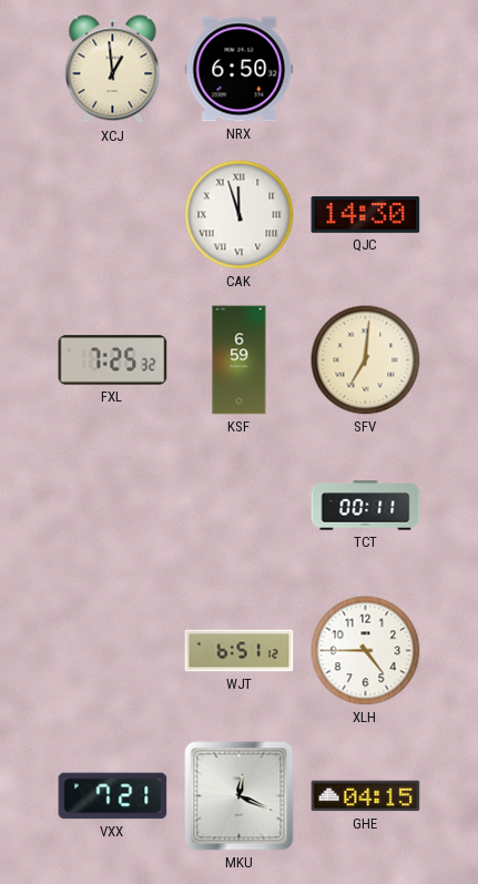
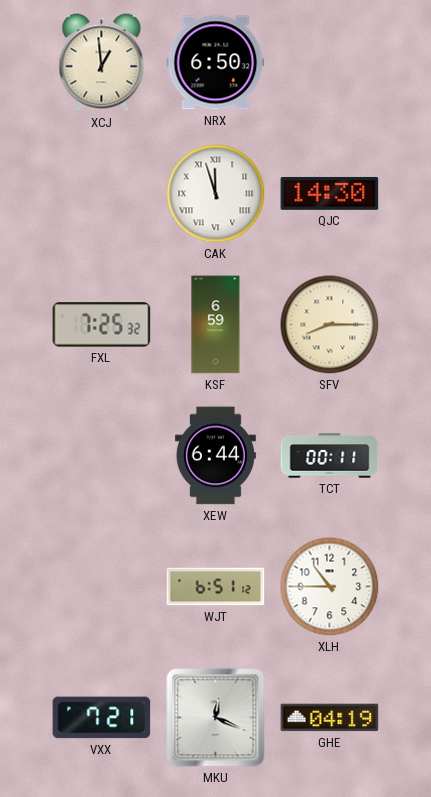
SFV: 7:01 -> 8:15
XEW: none -> 6:44
XLH: 4:45 -> 10:45
GHE: 04:15 -> 04:19
